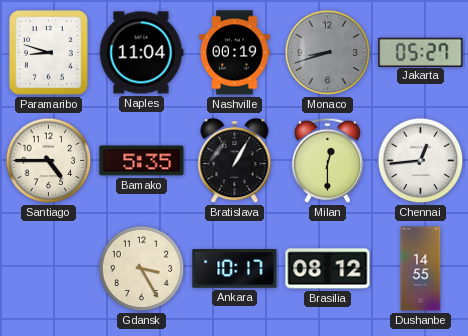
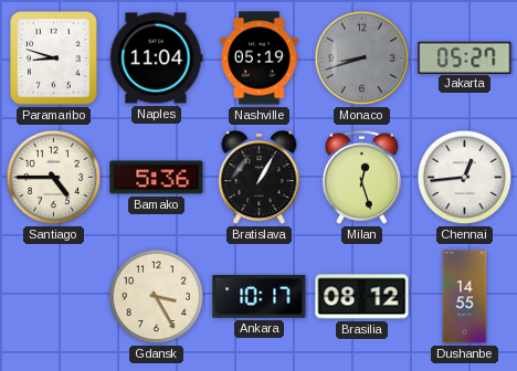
Nashville: 00:19 -> 05:19
Bamako: 5:35 -> 5:36
Milan: 12:30 -> 12:27
